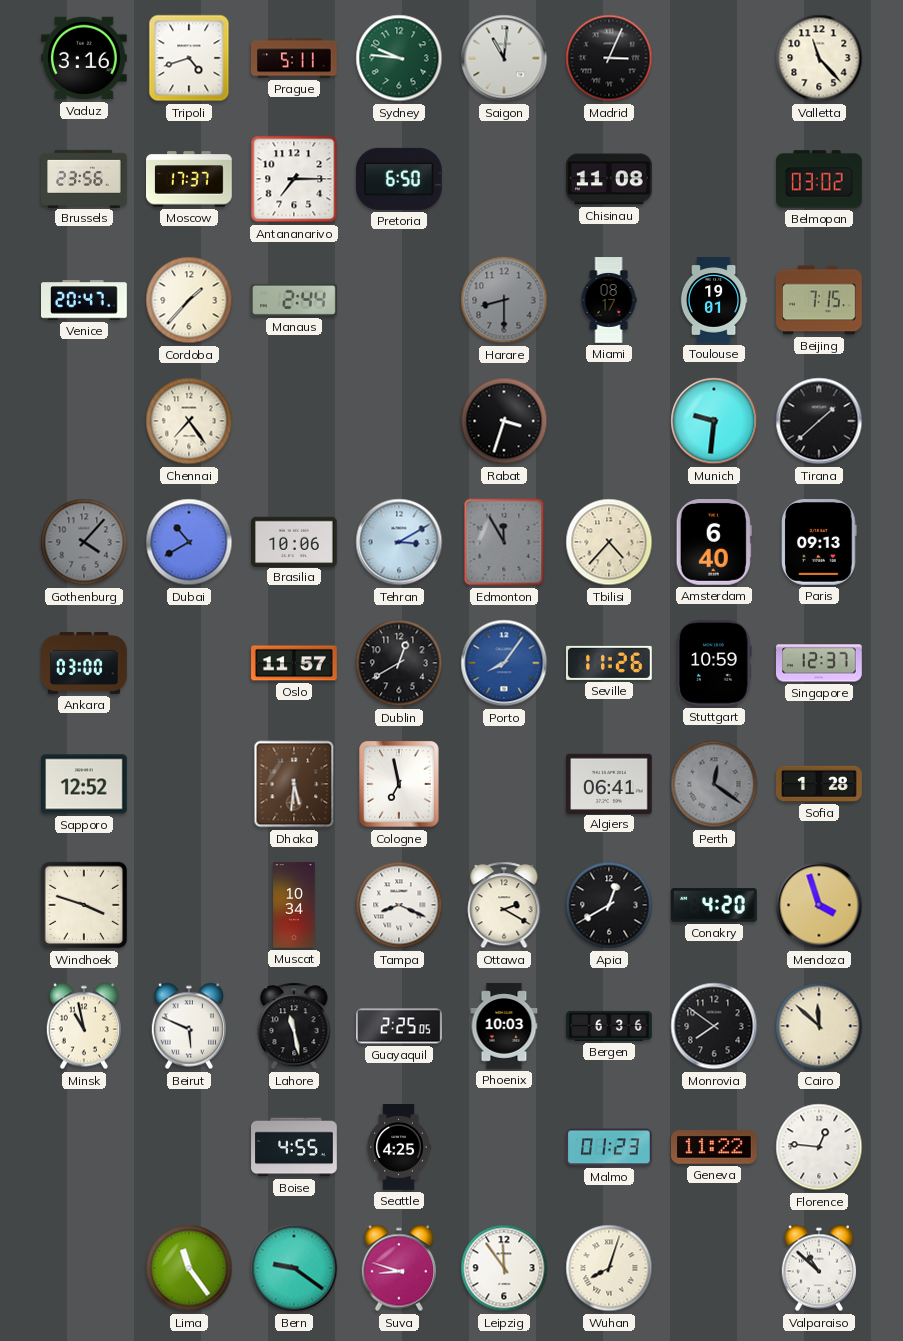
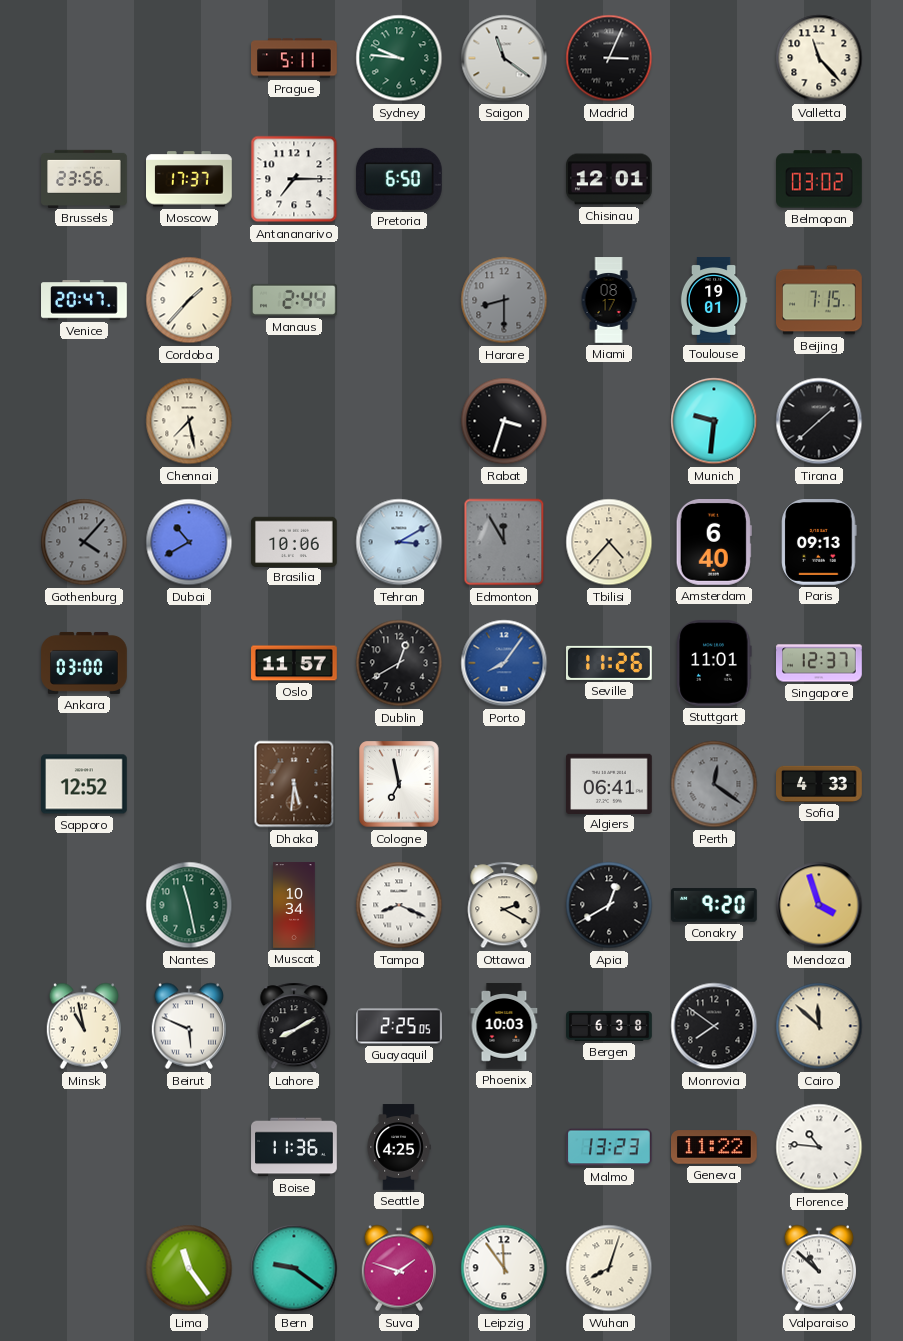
Vaduz: 3:16 -> none
Tripoli: 4:42 -> none
Saigon: 11:01 -> 11:21
Chisinau: 11:08 -> 12:01
Chennai: 7:24 -> 7:28
Stuttgart: 10:59 -> 11:01
Sofia: 1:28 -> 4:33
Windhoek: 3:48 -> none
Nantes: none -> 11:28
Conakry: 4:20 -> 9:20
Lahore: 11:28 -> 8:10
Bergen: 6:36 -> 6:38
Boise: 4:55 -> 11:36
Malmo: 01:23 -> 13:23
Florence: 12:46 -> 10:46
Suva: 8:48 -> 1:48
